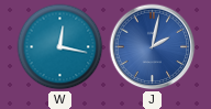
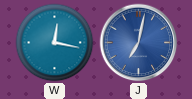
J: 2:02 -> 7:02
